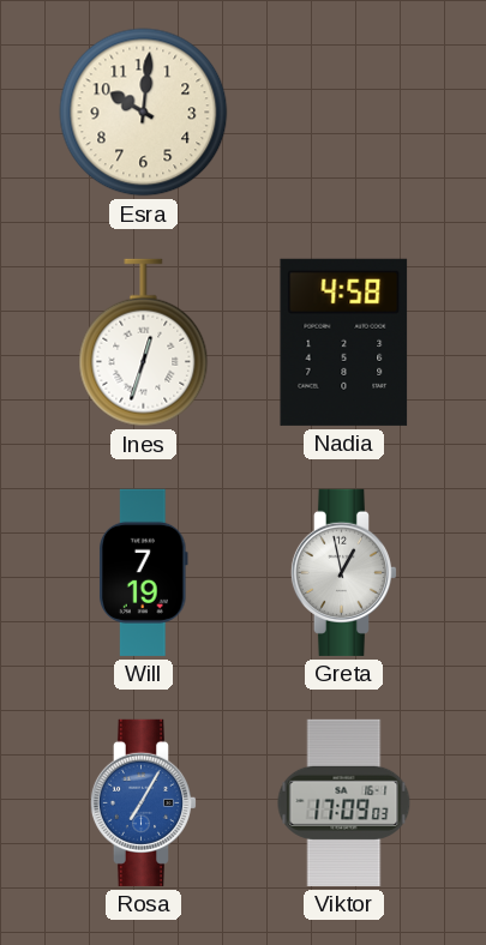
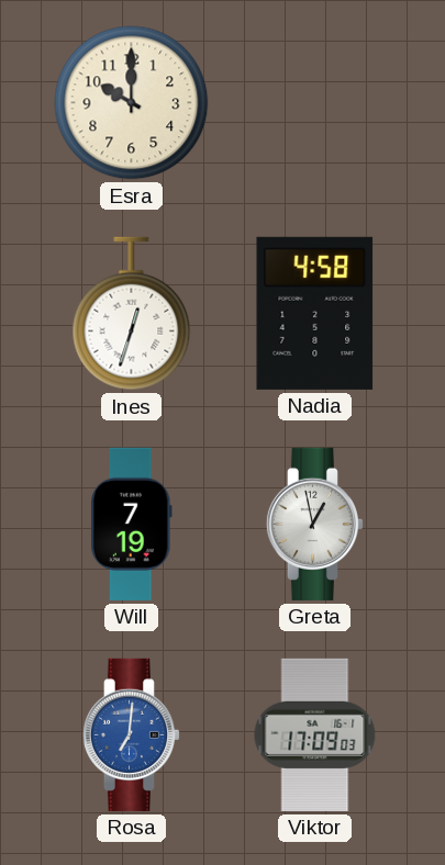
Esra: 10:01 -> 10:00
Rosa: 7:05 -> 7:01
